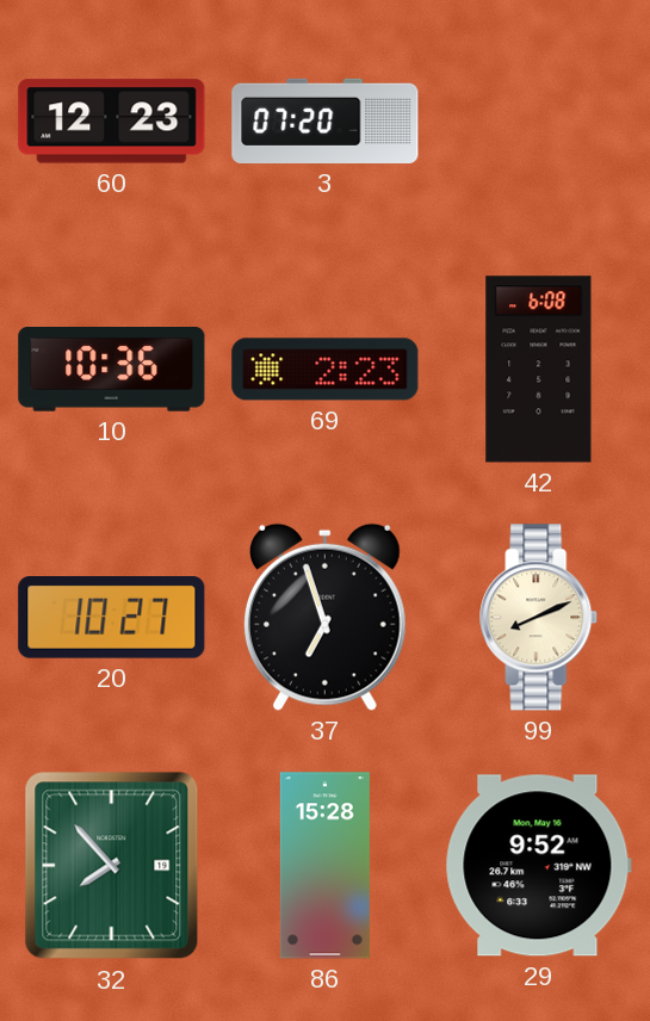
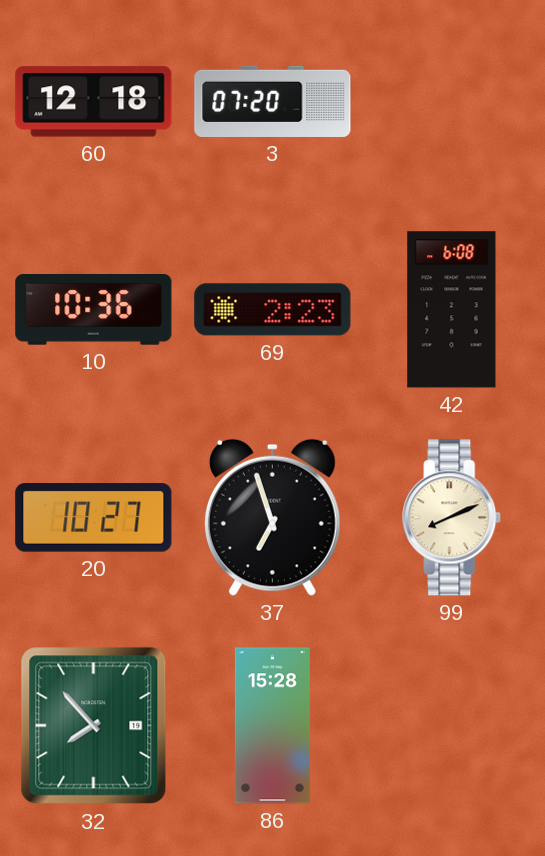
60: 12:23 -> 12:18
29: 9:52 -> none
